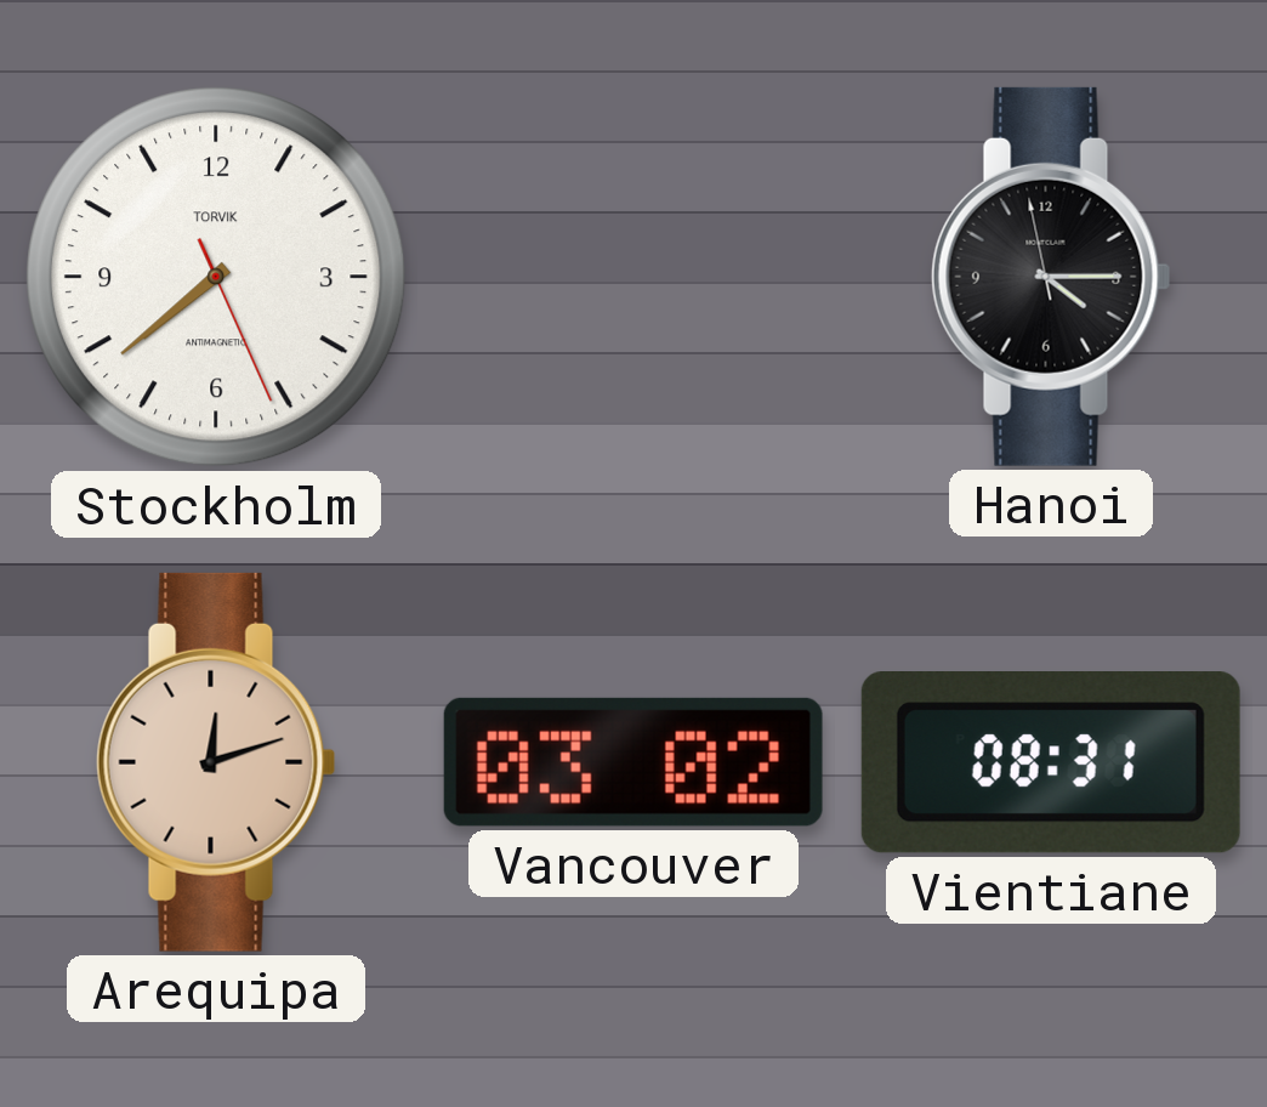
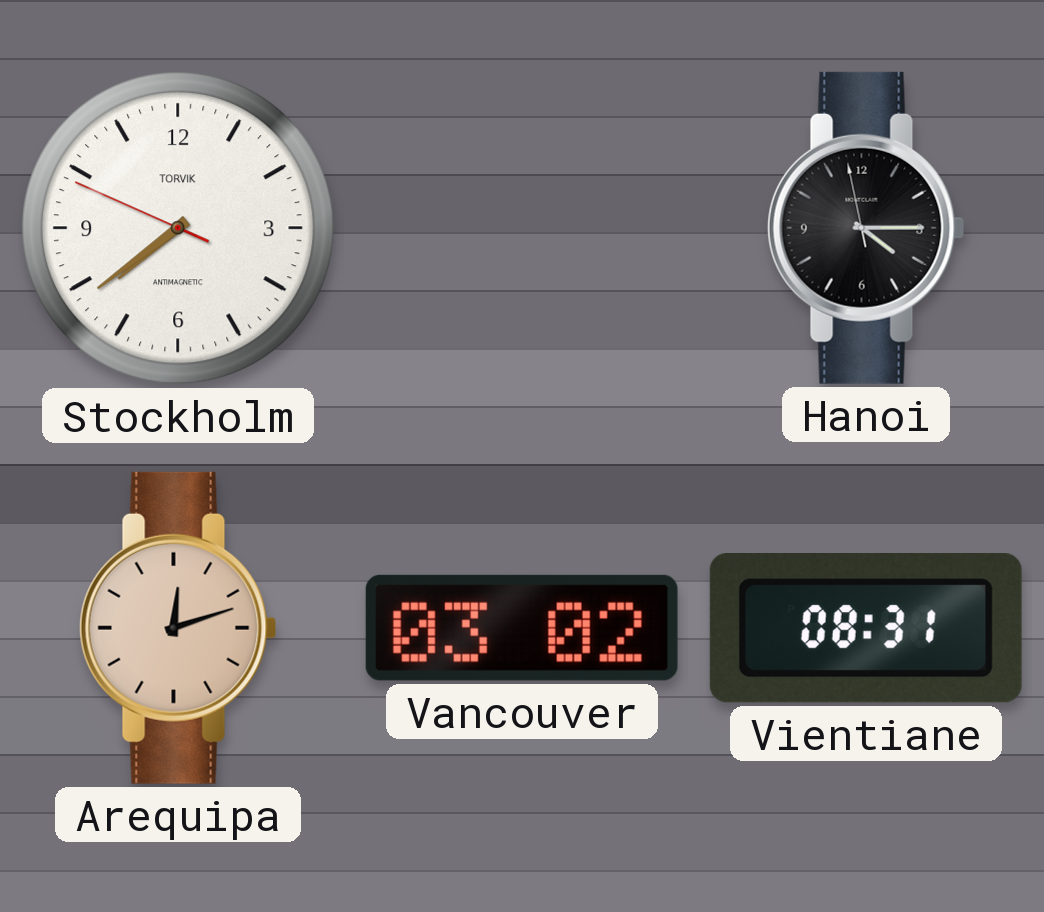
Stockholm: 7:38:26 -> 7:38:49
